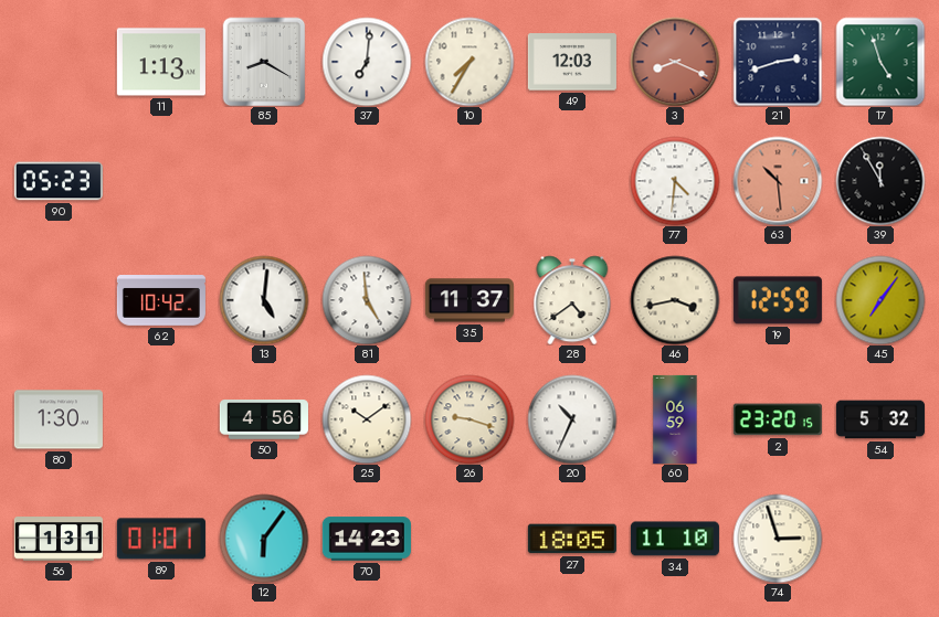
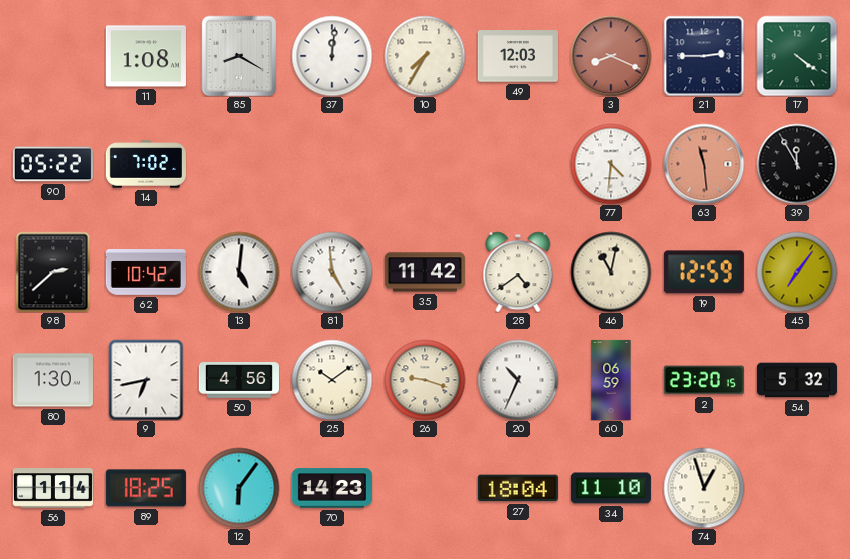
11: 1:13 -> 1:08
37: 7:01 -> 12:01
21: 2:42 -> 2:45
17: 4:57 -> 4:21
90: 05:23 -> 05:22
14: none -> 7:02
63: 10:29 -> 11:29
98: none -> 2:38
35: 11:37 -> 11:42
46: 3:43 -> 11:02
9: none -> 6:43
56: 1:31 -> 1:14
89: 01:01 -> 18:25
27: 18:05 -> 18:04
74: 2:57 -> 12:57
